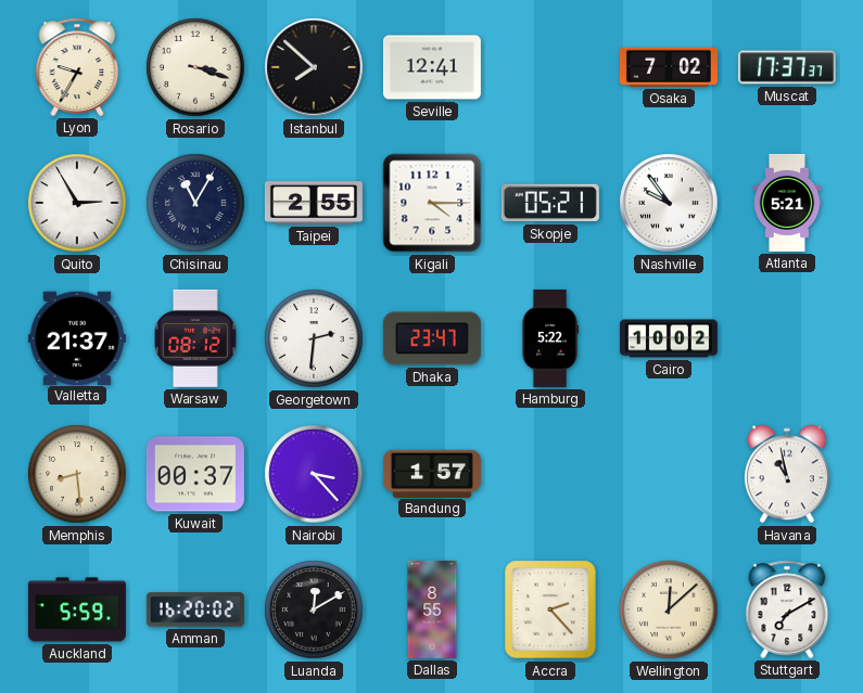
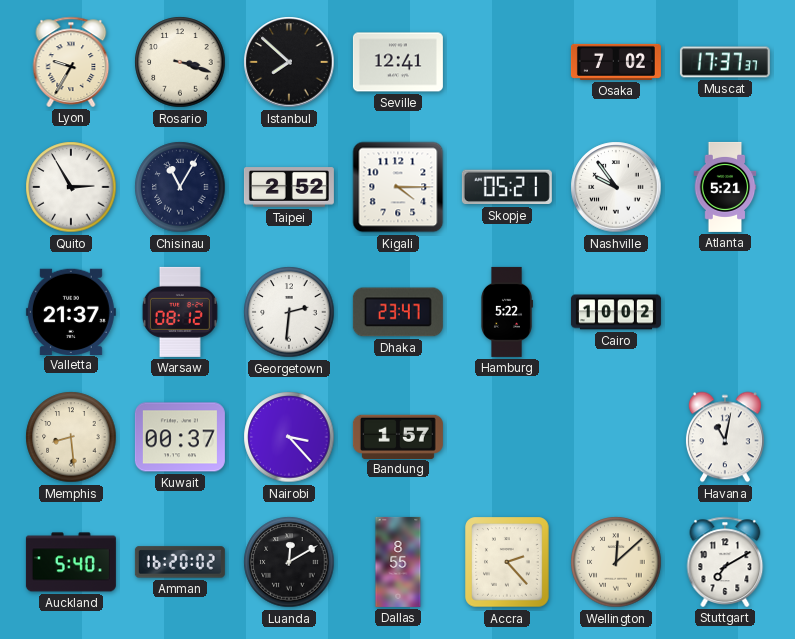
Taipei: 2:55 -> 2:52
Havana: 10:58 -> 11:02
Auckland: 5:59 -> 5:40
